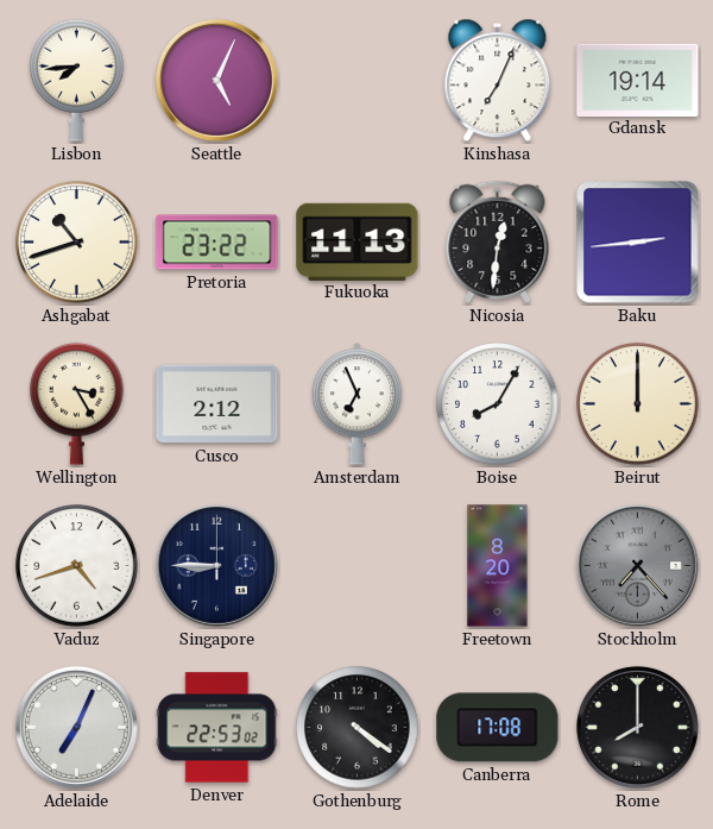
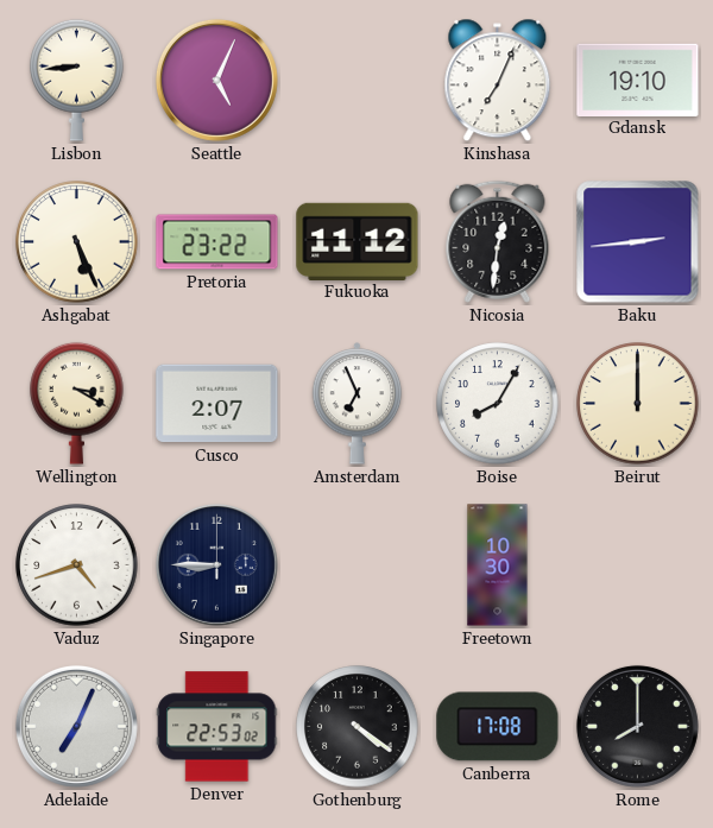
Lisbon: 7:44 -> 8:44
Gdansk: 19:14 -> 19:10
Ashgabat: 10:42 -> 5:26
Fukuoka: 11:13 -> 11:12
Wellington: 3:25 -> 3:20
Cusco: 2:12 -> 2:07
Freetown: 8:20 -> 10:30
Stockholm: 7:23 -> none
